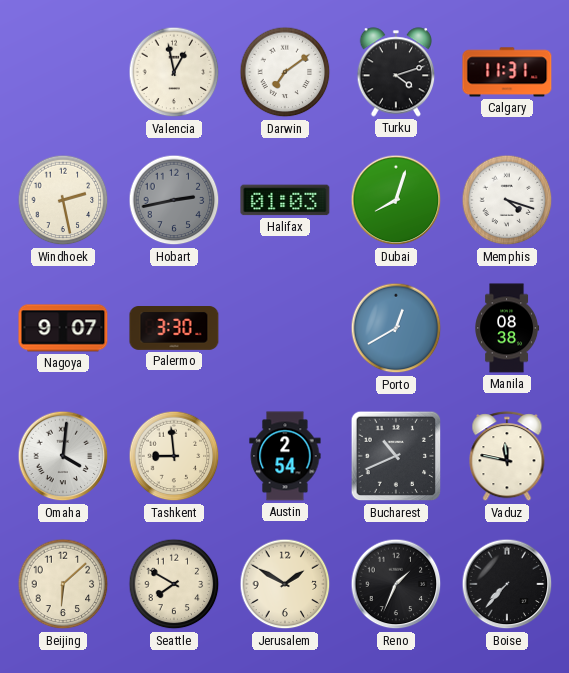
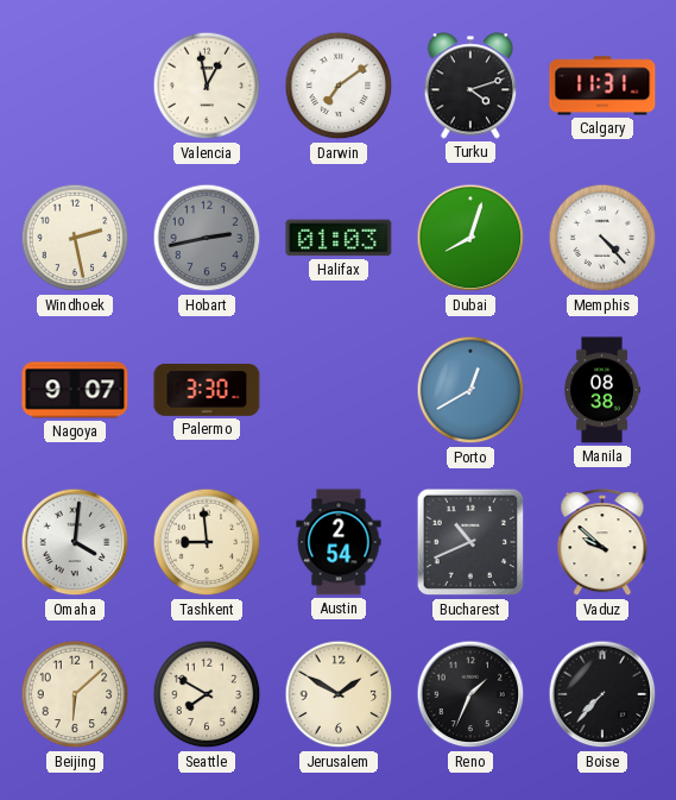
Memphis: 4:18 -> 4:23
Vaduz: 11:47 -> 9:52
